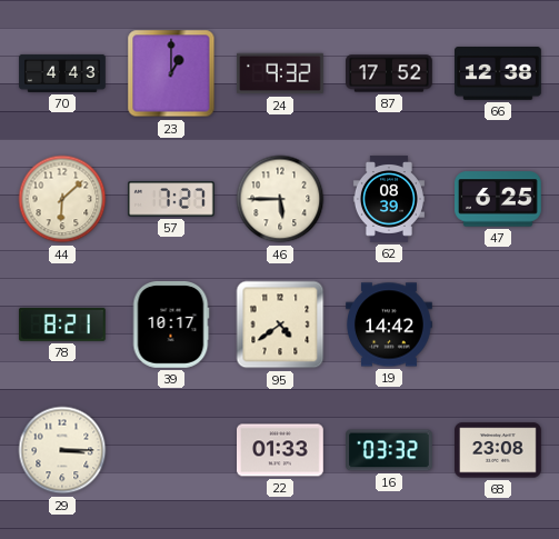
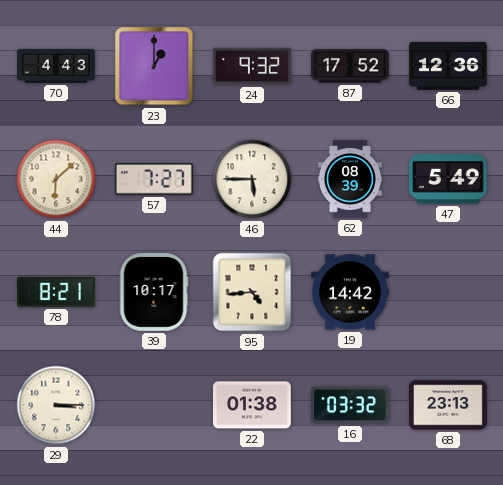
66: 12:38 -> 12:36
47: 6:25 -> 5:49
95: 4:39 -> 4:44
22: 01:33 -> 01:38
68: 23:08 -> 23:13
